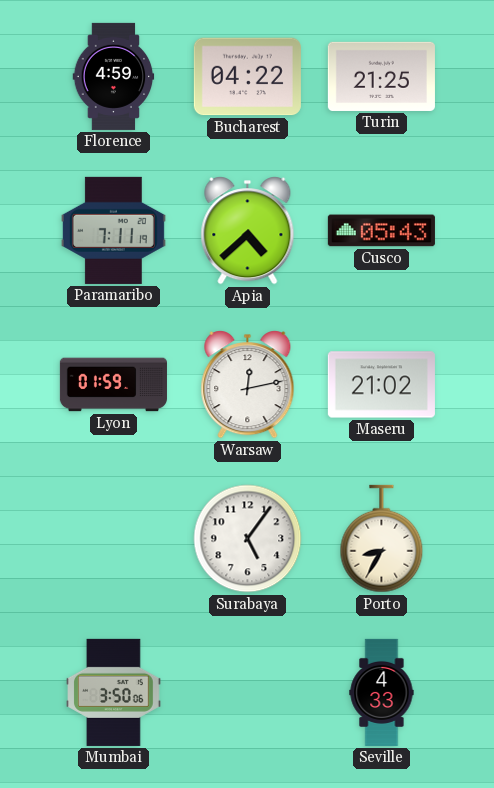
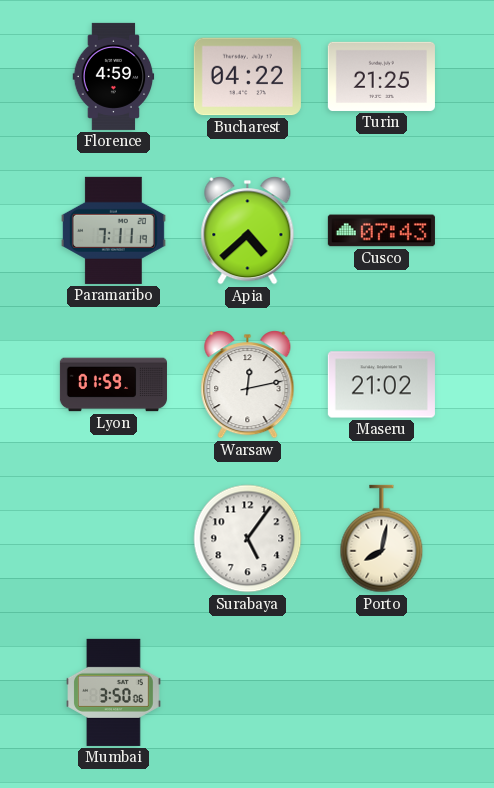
Cusco: 05:43 -> 07:43
Porto: 8:35 -> 8:02
Seville: 4:33 -> none
